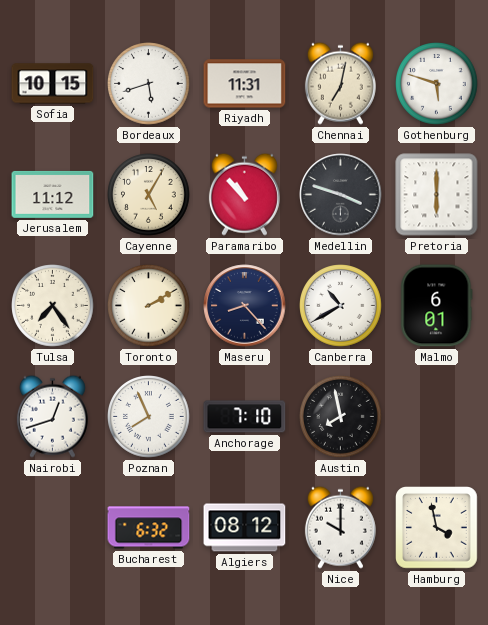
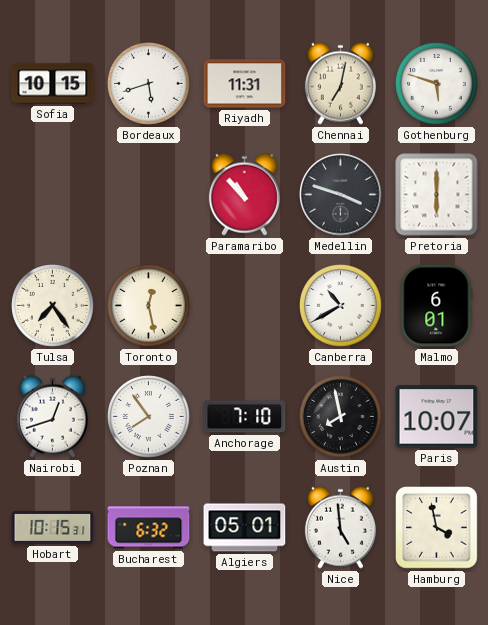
Jerusalem: 11:12 -> none
Cayenne: 5:05 -> none
Toronto: 2:10 -> 12:28
Maseru: 8:23 -> none
Poznan: 7:56 -> 7:54
Paris: none -> 10:07
Hobart: none -> 10:15
Algiers: 08:12 -> 05:01
Nice: 10:00 -> 4:59
